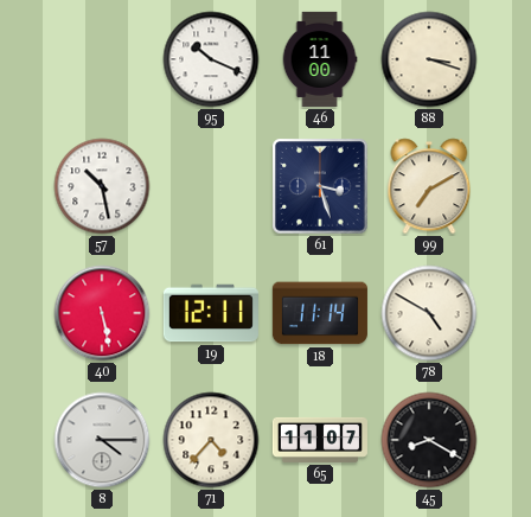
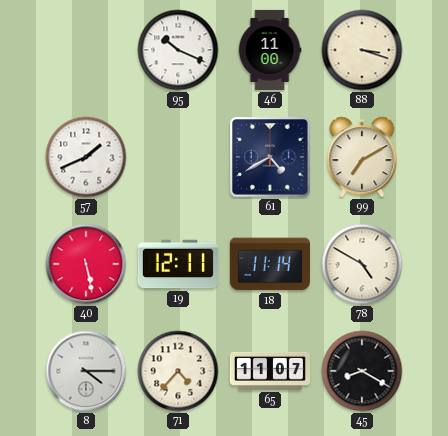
57: 10:28 -> 1:41
61: 3:27 -> 4:40
